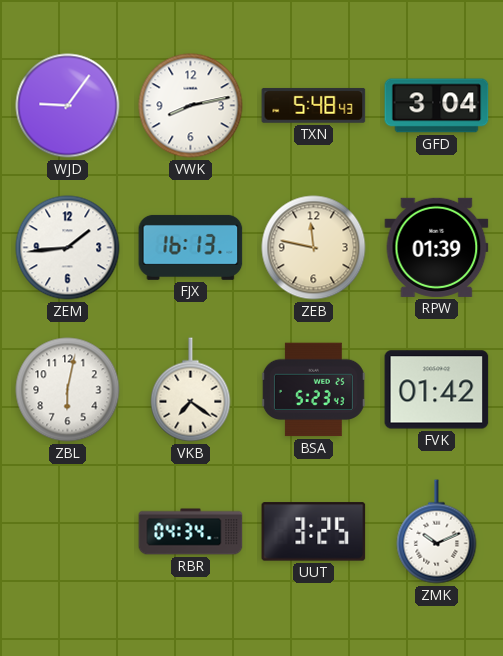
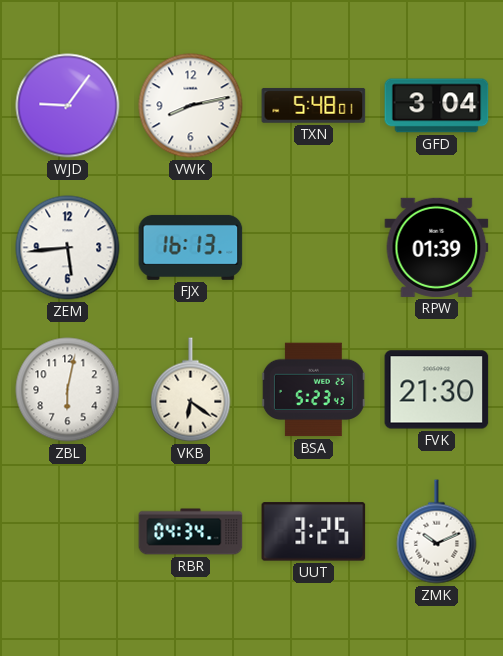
TXN: 5:48:43 -> 5:48:01
ZEM: 1:44 -> 5:44
ZEB: 11:47 -> none
VKB: 7:21 -> 6:21
FVK: 01:42 -> 21:30
